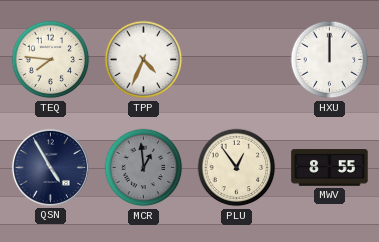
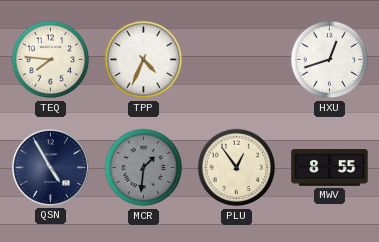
HXU: 12:00 -> 12:42
MCR: 12:59 -> 1:31
